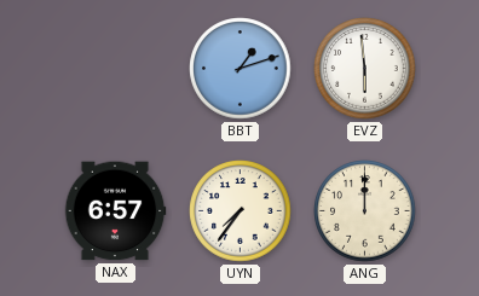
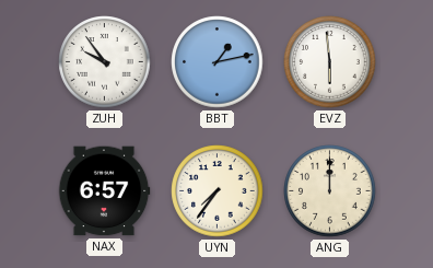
ZUH: none -> 9:54
BBT: 1:12 -> 1:13
